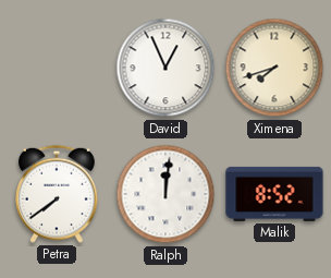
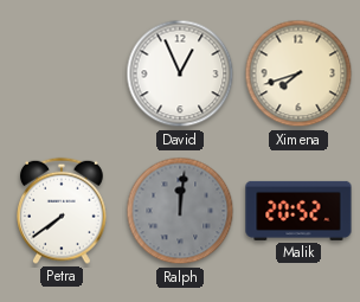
Ralph dial: white -> grey
Malik: 8:52 -> 20:52
